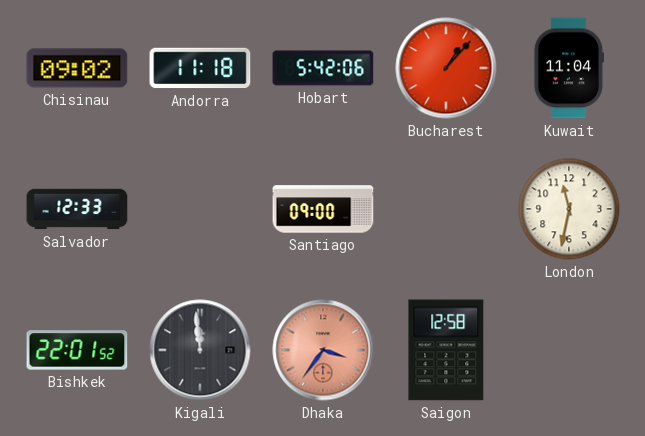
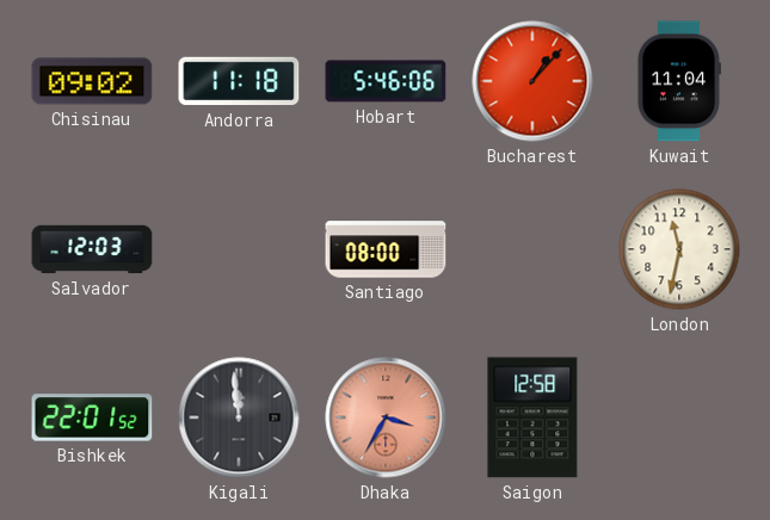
Hobart: 5:42 -> 5:46
Salvador: 12:33 -> 12:03
Santiago: 09:00 -> 08:00
Dhaka: 3:36 -> 3:35
